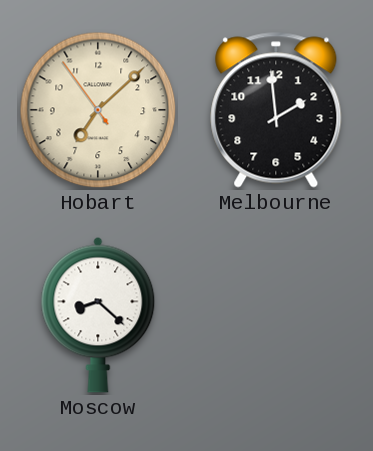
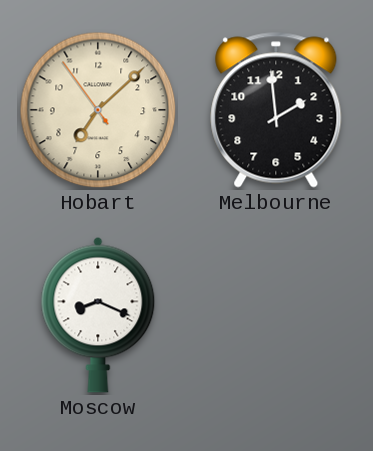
Moscow: 8:22 -> 8:19
